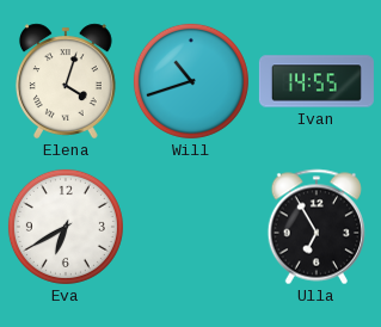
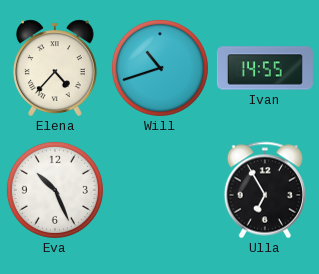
Elena: 4:03 -> 4:37
Eva: 6:40 -> 10:26
